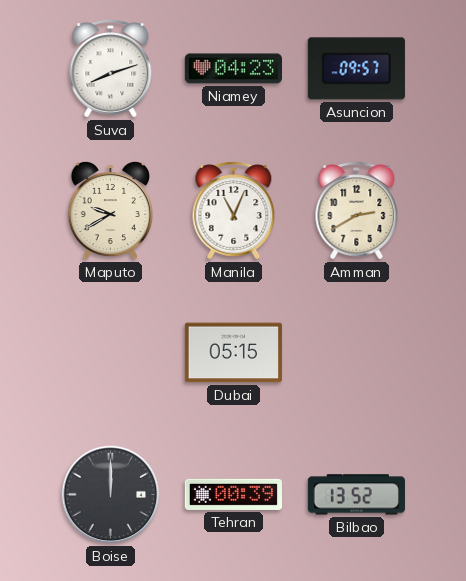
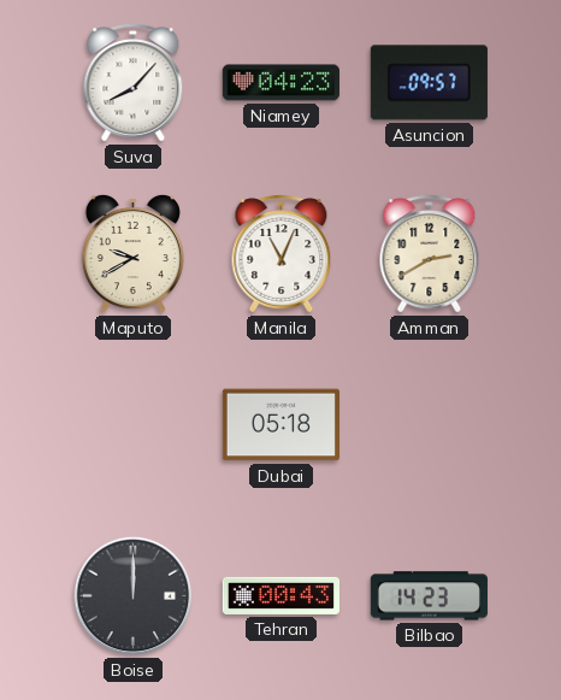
Suva: 8:12 -> 8:07
Dubai: 05:15 -> 05:18
Tehran: 00:39 -> 00:43
Bilbao: 13:52 -> 14:23
